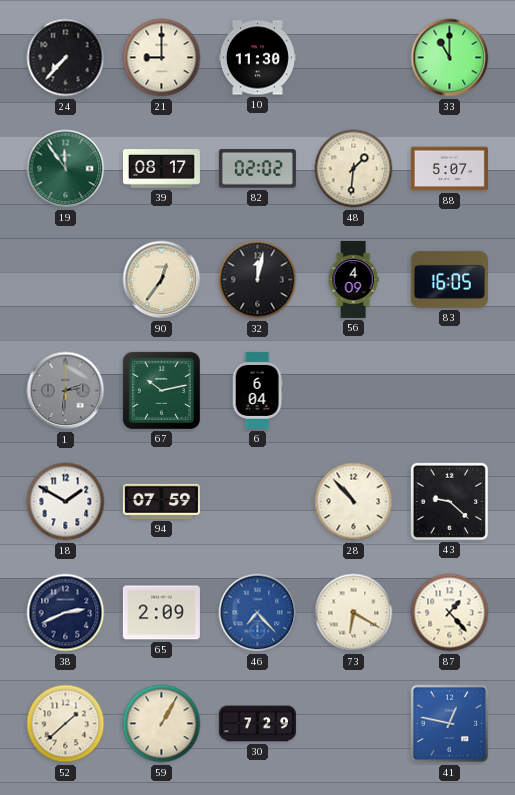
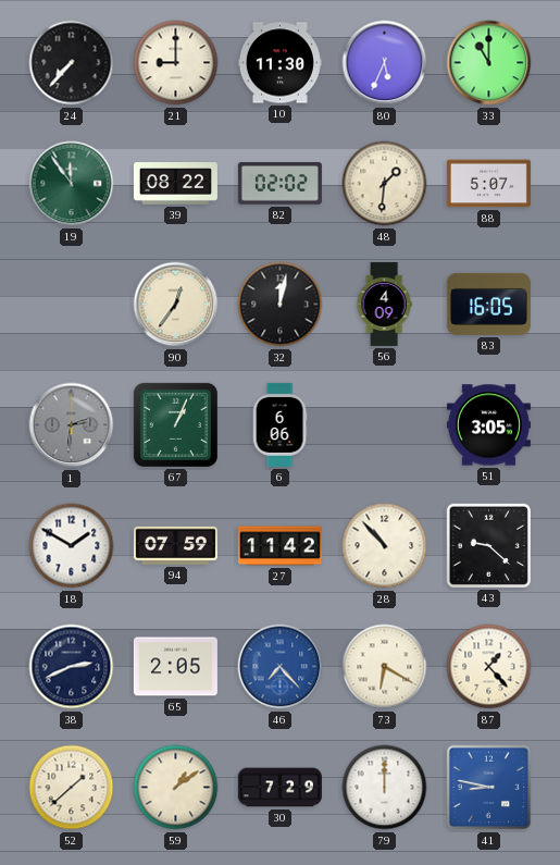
80: none -> 5:34
39: 08:17 -> 08:22
67: 10:13 -> 1:04
6: 6:04 -> 6:06
51: none -> 3:05
27: none -> 11:42
65: 2:09 -> 2:05
59: 1:05 -> 1:09
79: none -> 12:00
41: 12:47 -> 8:47
